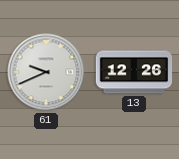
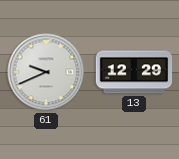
13: 12:26 -> 12:29
